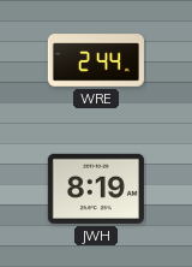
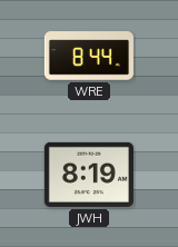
WRE: 2:44 -> 8:44
